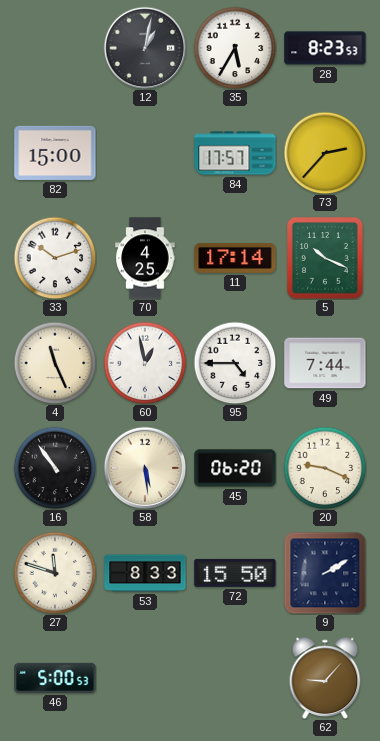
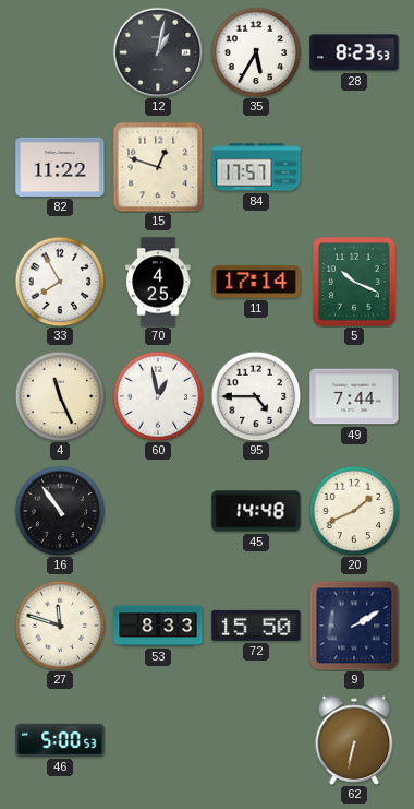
82: 15:00 -> 11:22
15: none -> 12:48
73: 2:37 -> none
33: 10:12 -> 7:55
58: 5:29 -> none
45: 06:20 -> 14:48
20: 9:19 -> 1:41
62: 9:07 -> 6:32
